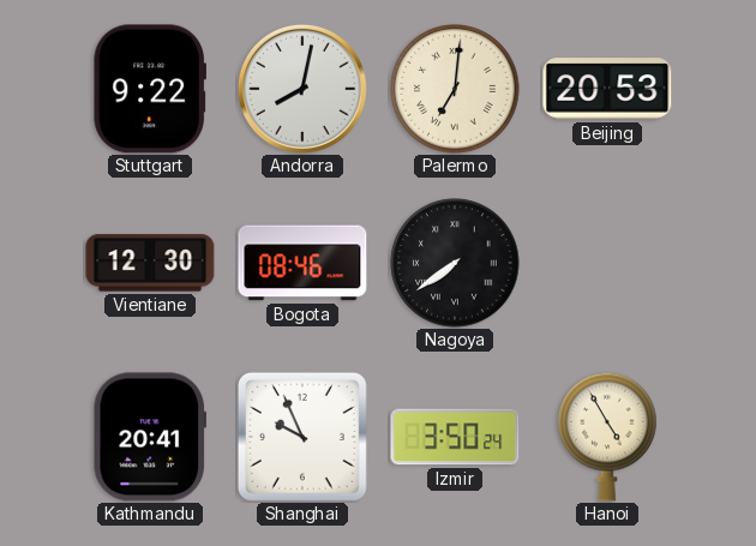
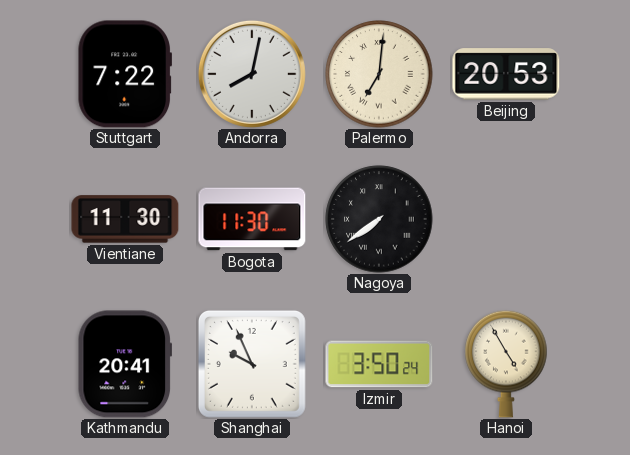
Stuttgart: 9:22 -> 7:22
Vientiane: 12:30 -> 11:30
Bogota: 08:46 -> 11:30
